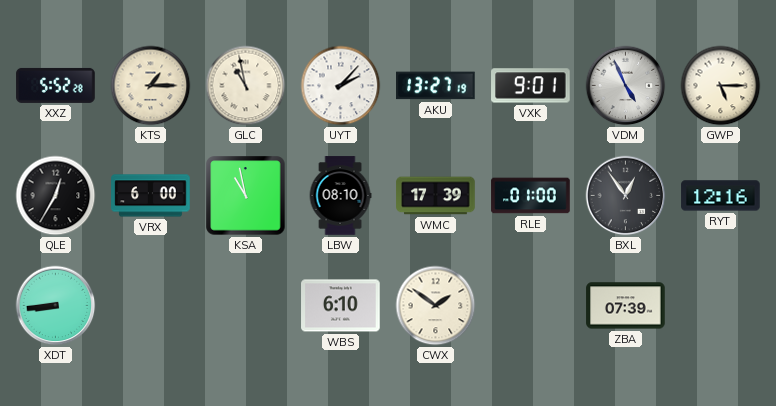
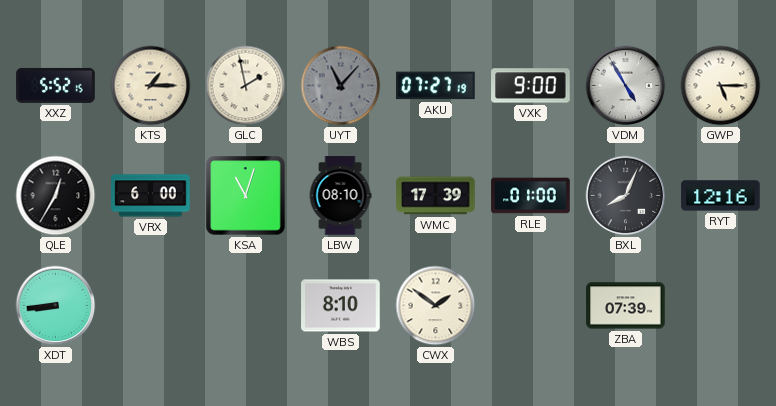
XXZ: 5:52:28 -> 5:52:15
GLC: 10:58 -> 1:58
UYT: 2:07 -> 11:07
UYT dial: white -> grey
AKU: 13:27 -> 07:27
VXK: 9:01 -> 9:00
VDM: 4:56 -> 4:55
KSA: 10:58 -> 11:03
BXL: 12:54 -> 8:04
WBS: 6:10 -> 8:10
